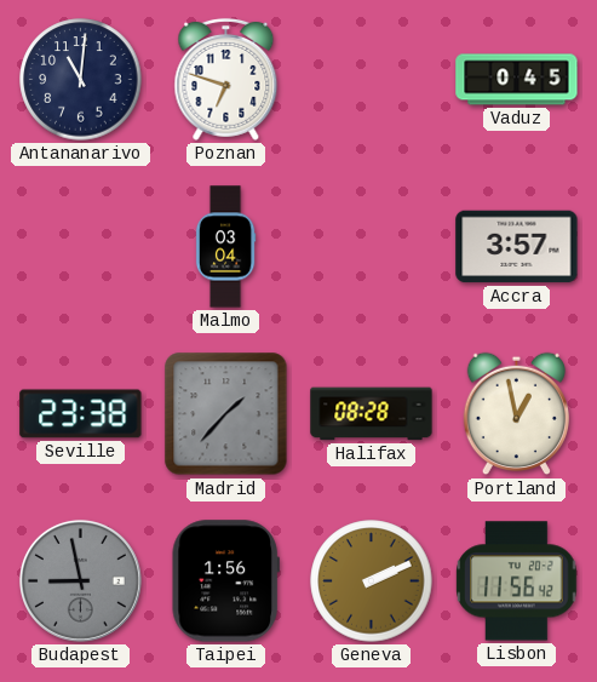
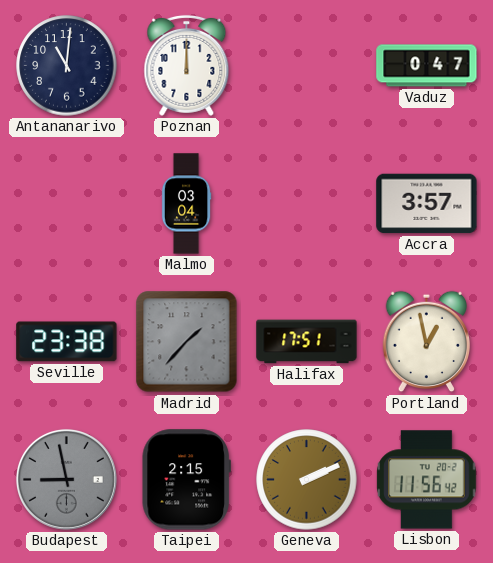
Poznan: 6:48 -> 12:00
Vaduz: 0:45 -> 0:47
Halifax: 08:28 -> 17:51
Taipei: 1:56 -> 2:15
